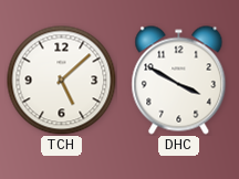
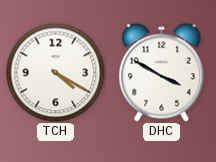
TCH: 5:08 -> 4:20
